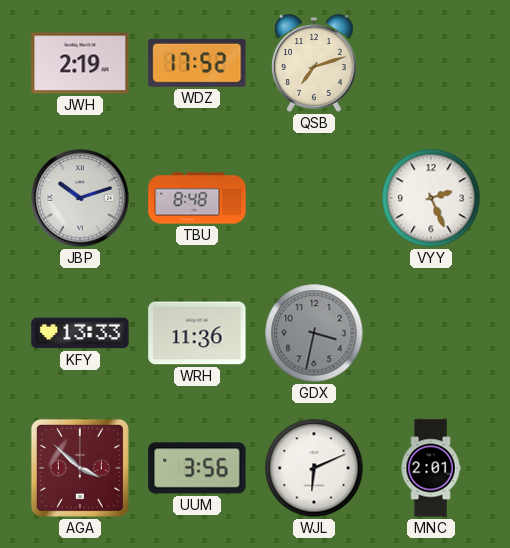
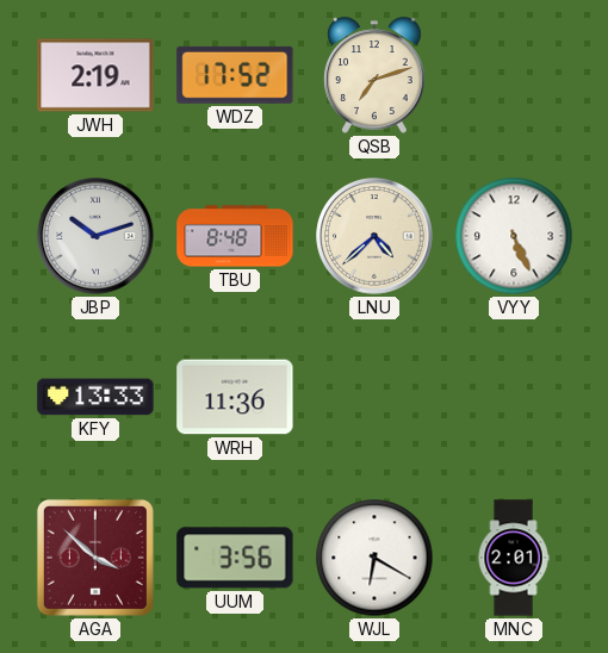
LNU: none -> 4:38
VYY: 2:26 -> 5:26
GDX: 3:32 -> none
WJL: 6:11 -> 6:20
